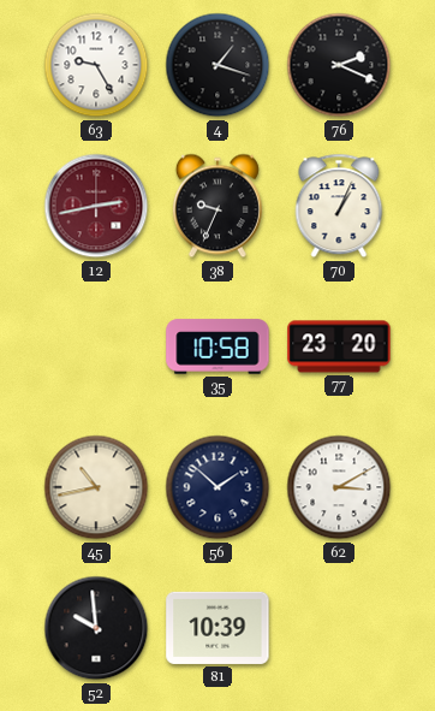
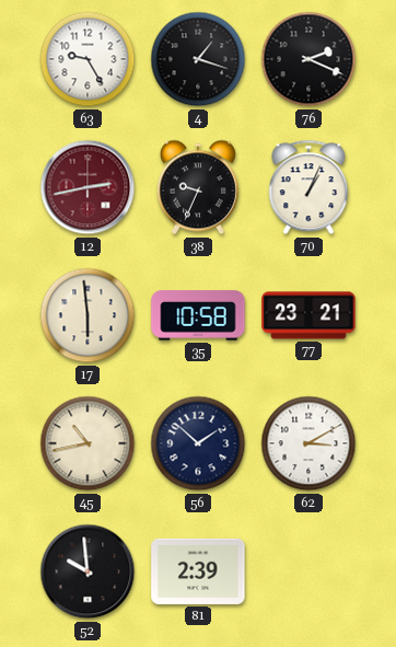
17: none -> 5:59
77: 23:20 -> 23:21
81: 10:39 -> 2:39
